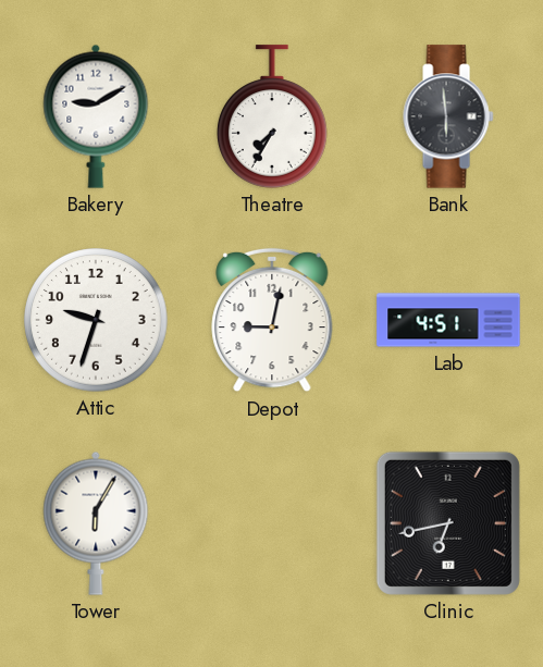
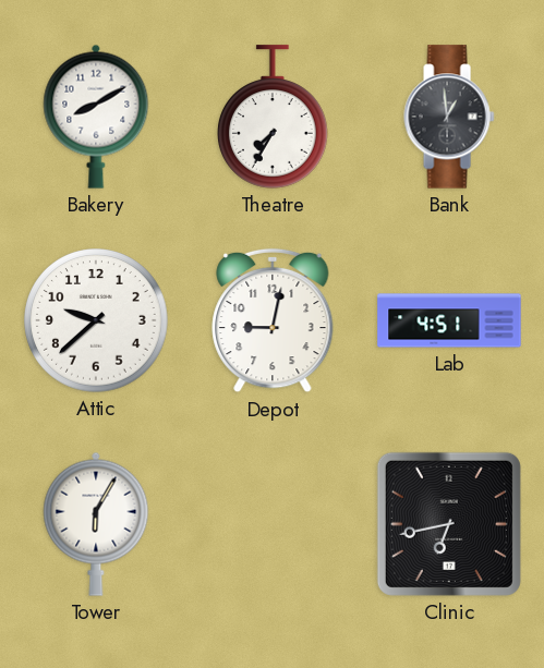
Bakery: 9:10 -> 8:10
Bank: 5:59 -> 12:59
Attic: 9:33 -> 9:38
